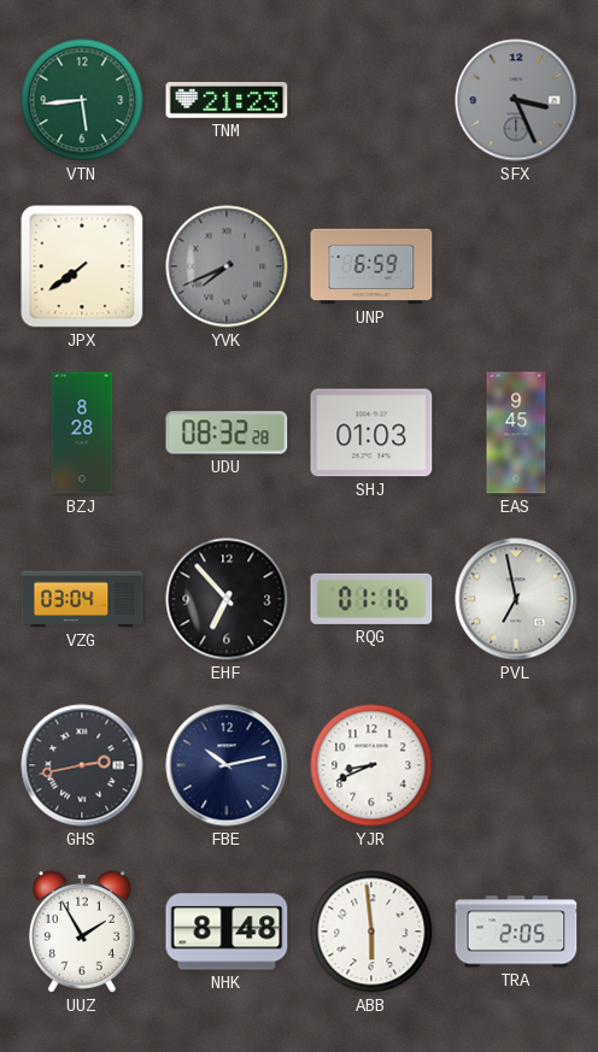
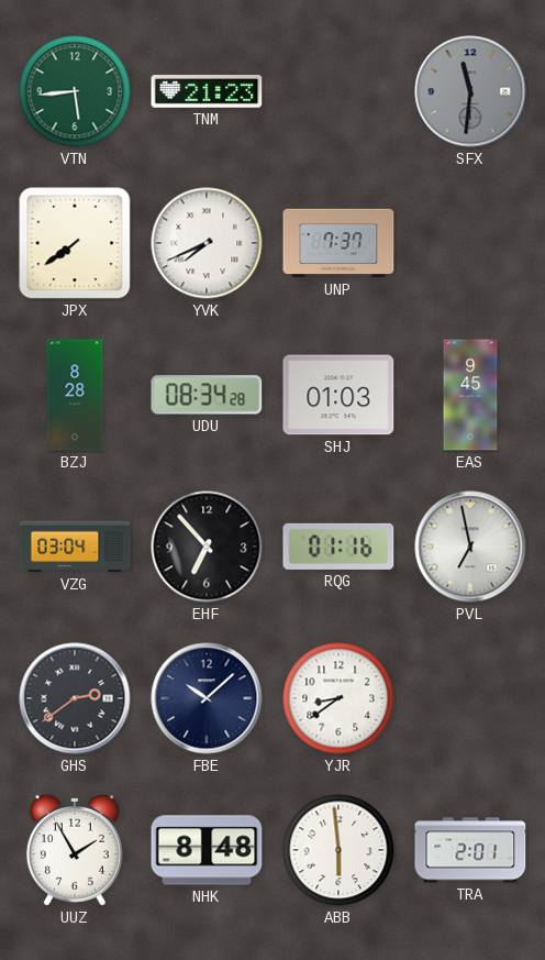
SFX: 3:26 -> 11:31
YVK dial: grey -> white
UNP: 6:59 -> 7:37
UDU: 08:32 -> 08:34
GHS: 2:43 -> 2:39
FBE: 10:13 -> 10:08
YJR: 8:41 -> 8:39
TRA: 2:05 -> 2:01
